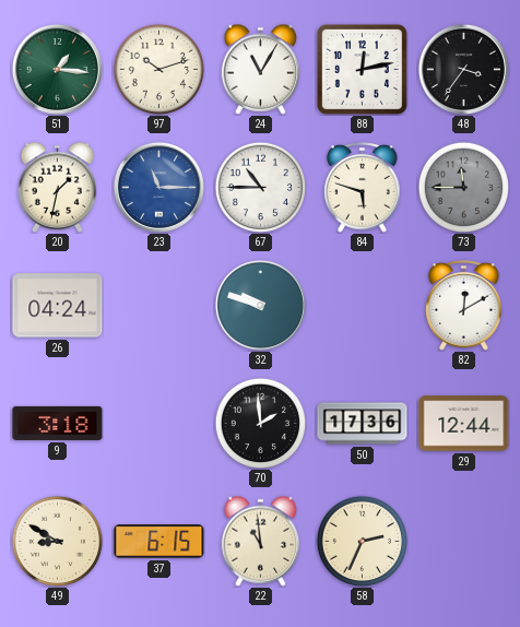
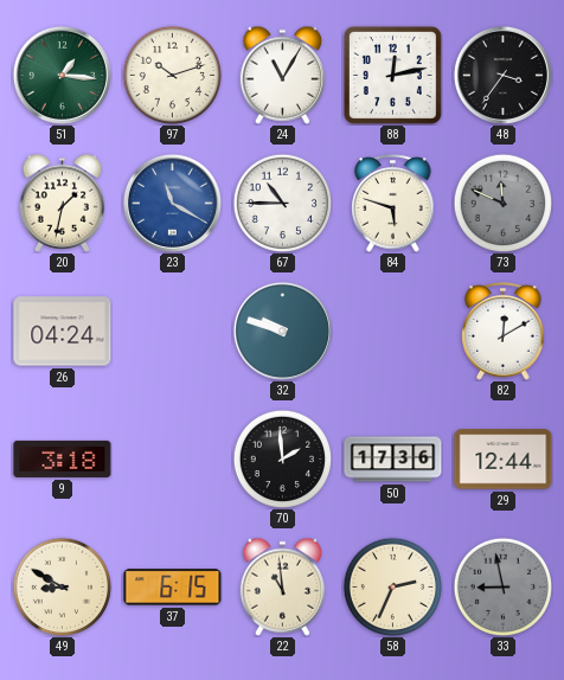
23: 11:15 -> 11:20
73: 11:45 -> 11:49
33: none -> 8:58
